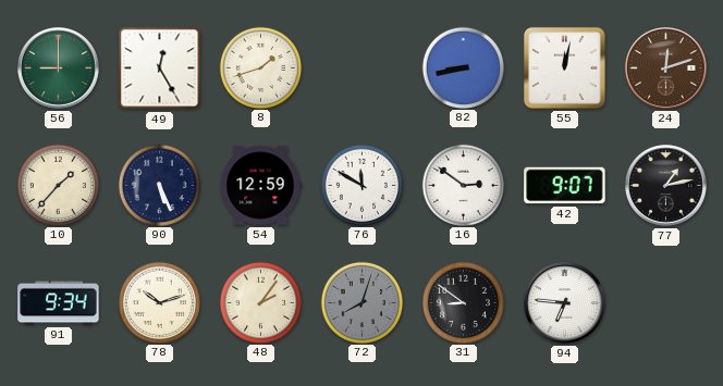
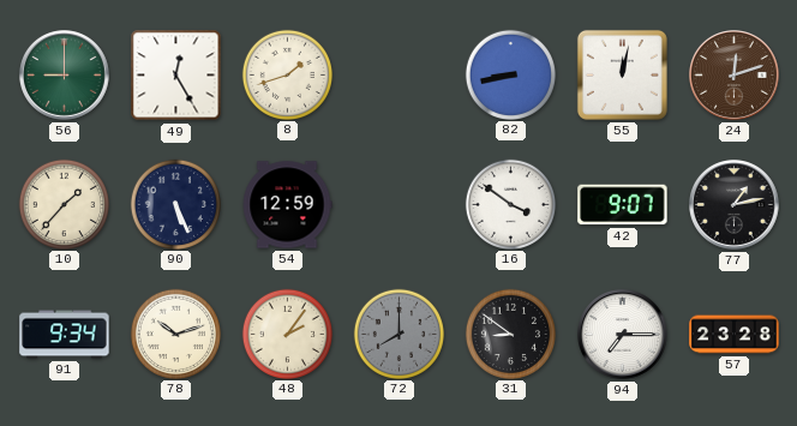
76: 11:50 -> none
16: 2:51 -> 3:51
72: 8:03 -> 8:00
94: 6:46 -> 7:15
57: none -> 23:28
